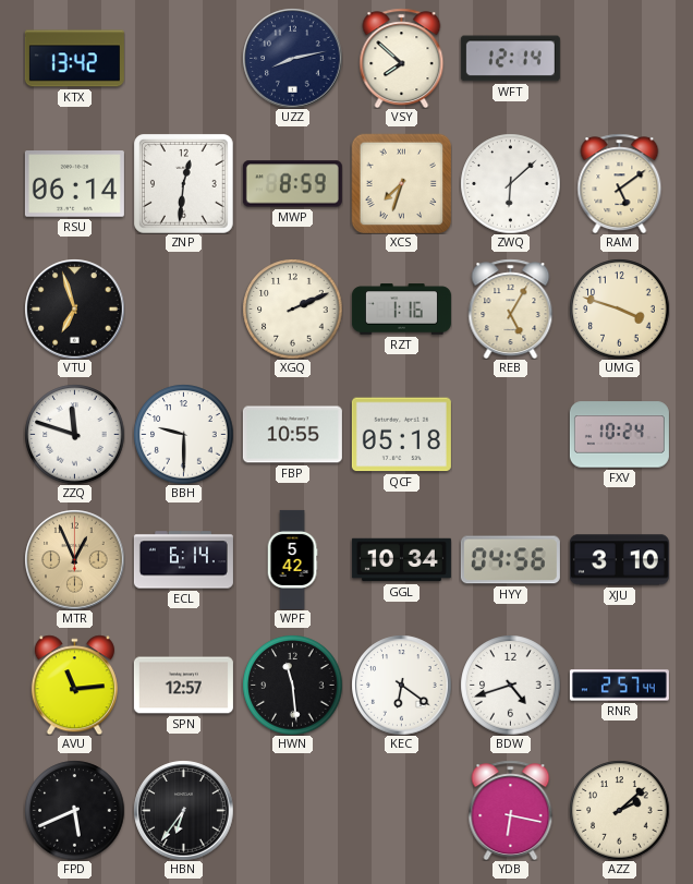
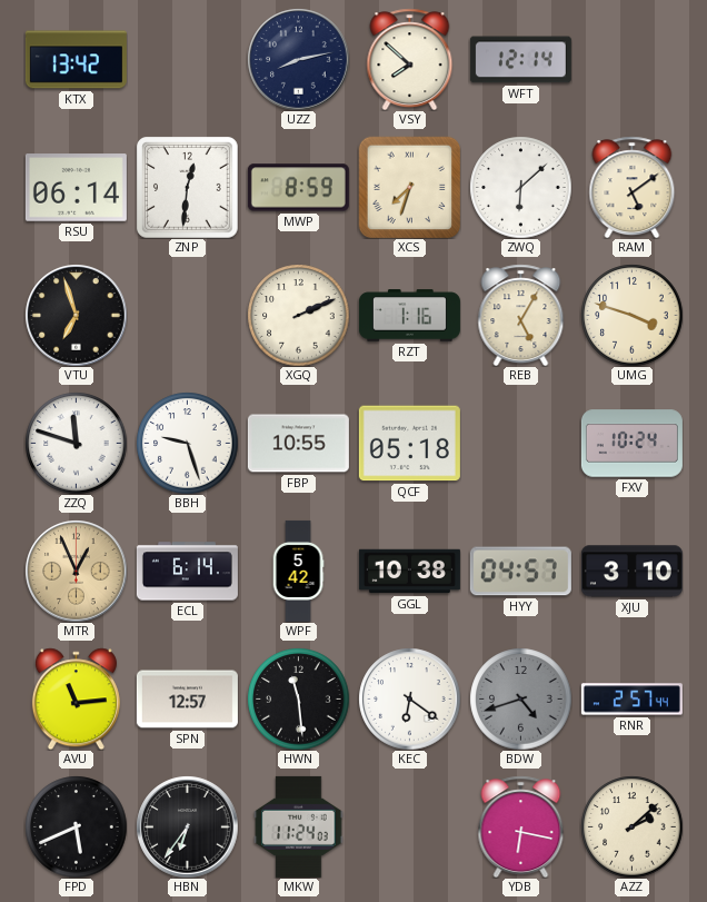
BBH: 9:30 -> 9:27
GGL: 10:34 -> 10:38
HYY: 04:56 -> 04:57
BDW dial: white -> grey
MKW: none -> 11:24
